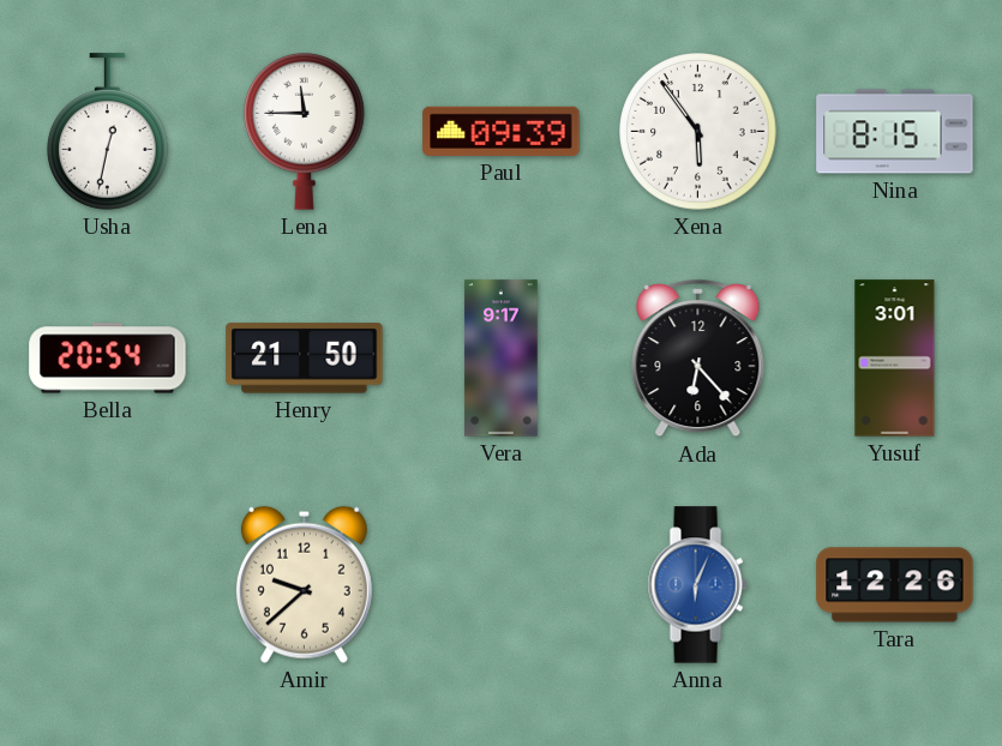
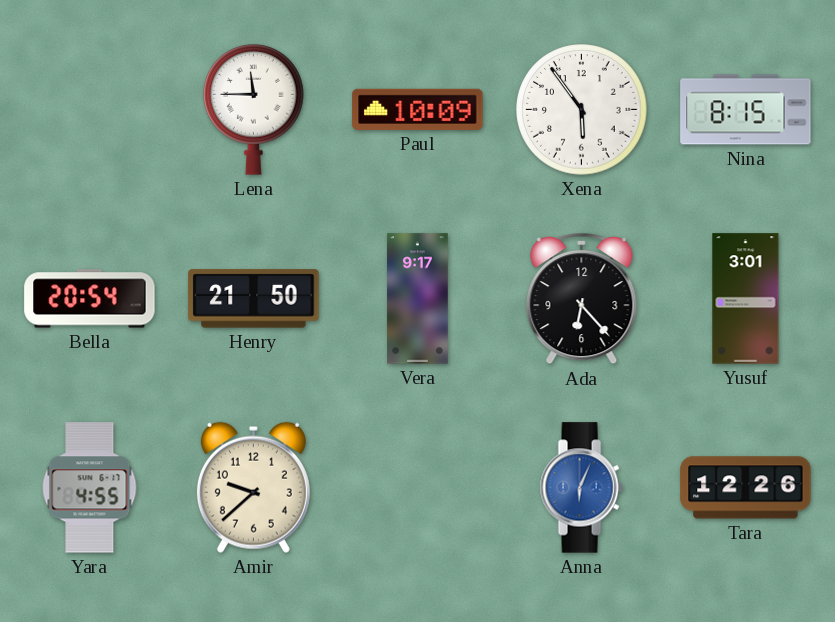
Usha: 12:32 -> none
Paul: 09:39 -> 10:09
Yara: none -> 4:55
